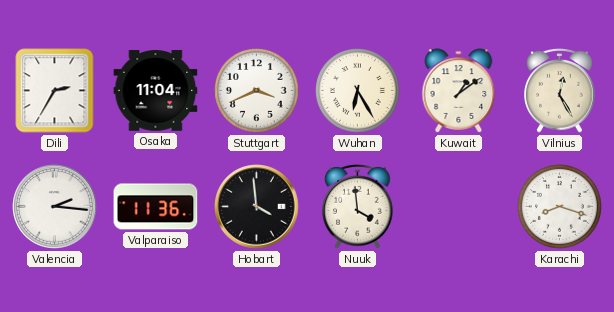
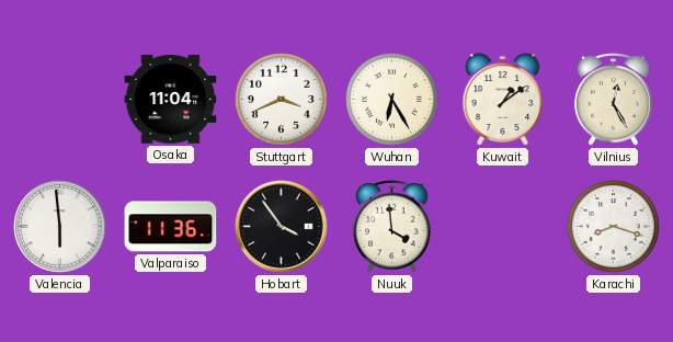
Dili: 2:35 -> none
Valencia: 2:16 -> 5:59
Hobart: 3:59 -> 3:54
